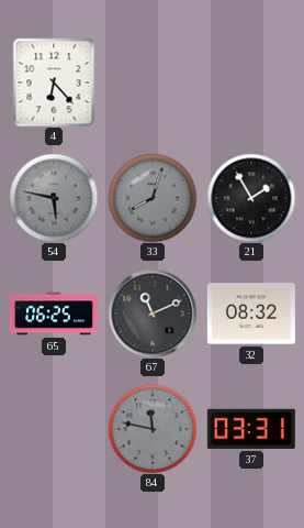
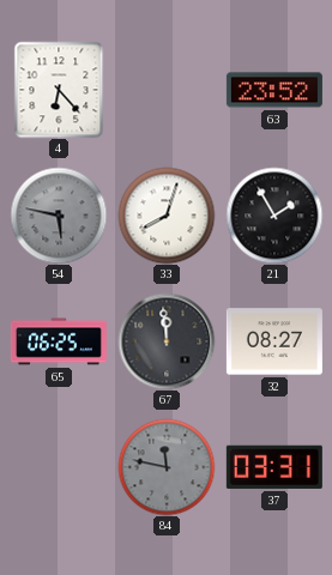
63: none -> 23:52
33 dial: grey -> white
67: 11:11 -> 11:59
32: 08:32 -> 08:27
